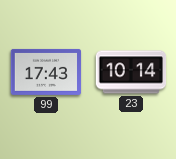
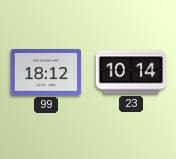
99: 17:43 -> 18:12
